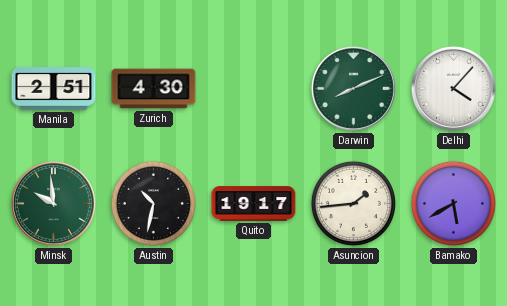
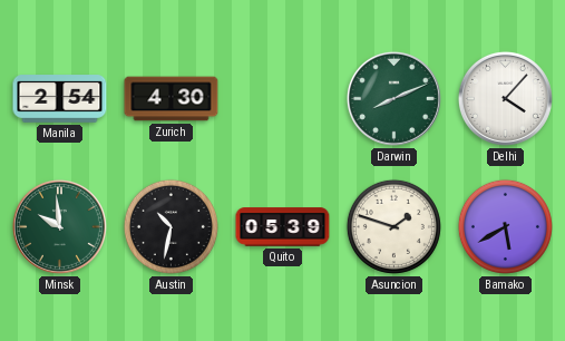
Manila: 2:51 -> 2:54
Quito: 19:17 -> 05:39
Asuncion: 1:44 -> 1:48
